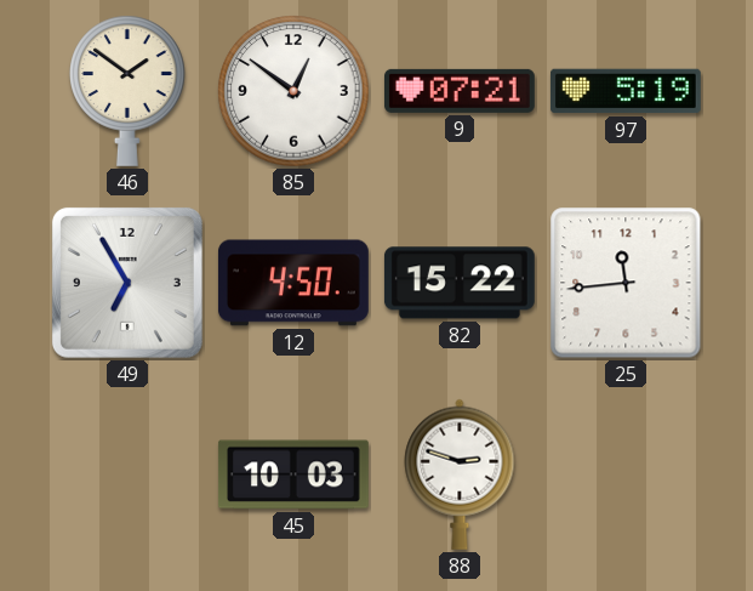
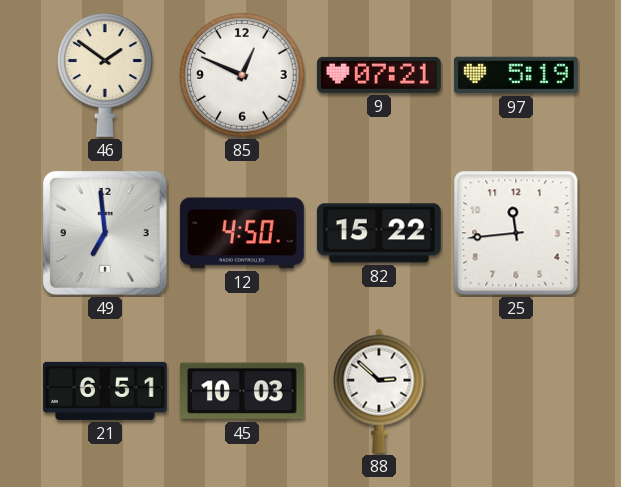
85: 12:51 -> 12:49
49: 6:55 -> 6:59
21: none -> 6:51
88: 2:48 -> 2:52
